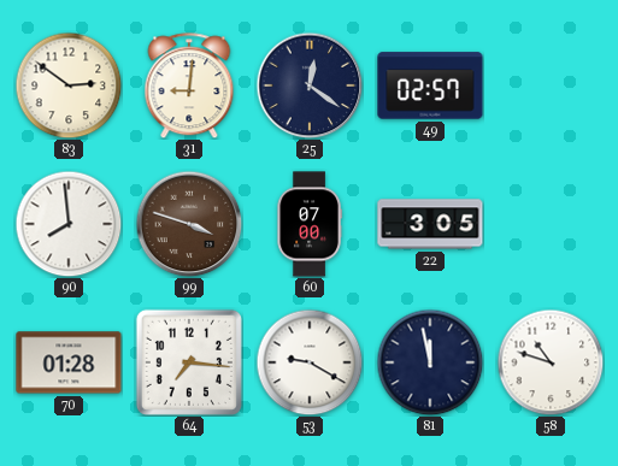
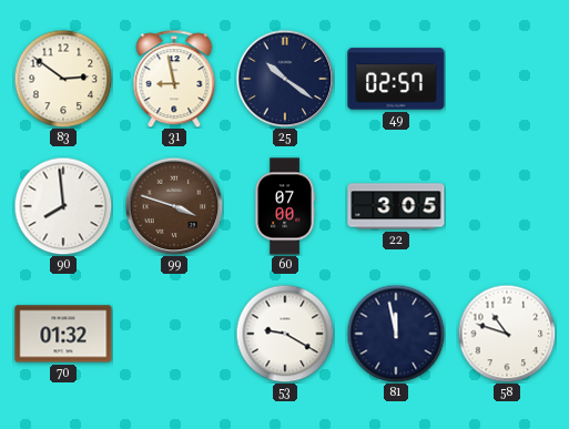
31: 9:01 -> 8:58
25: 12:21 -> 10:21
70: 01:28 -> 01:32
64: 7:16 -> none
